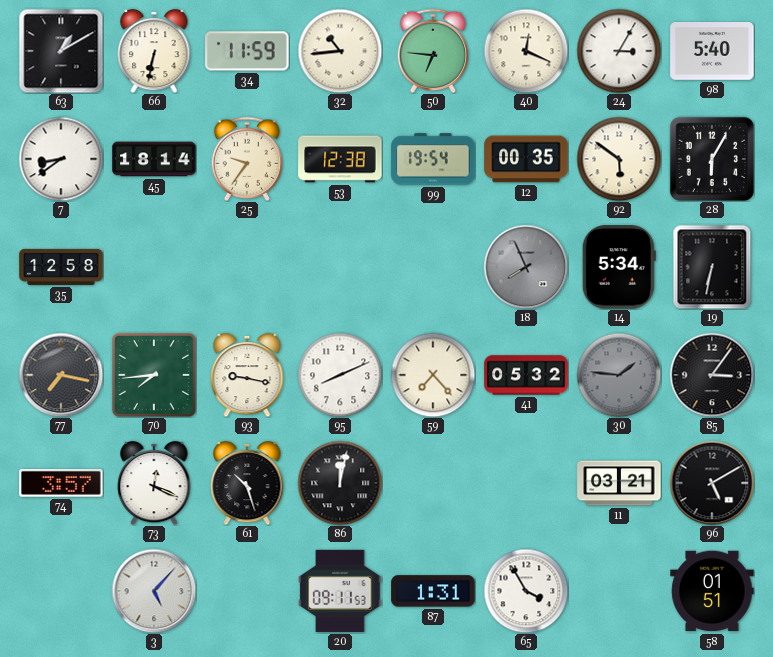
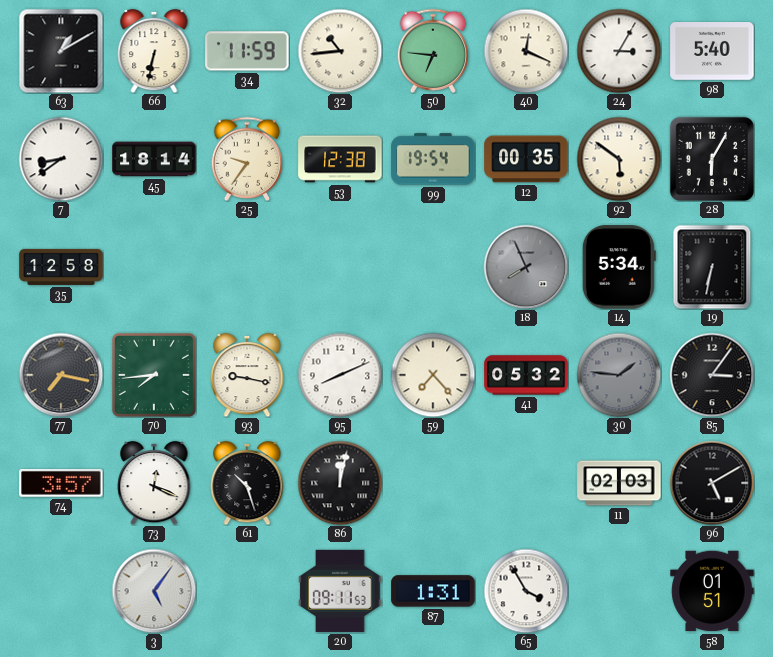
11: 03:21 -> 02:03
3: 5:07 -> 5:06
